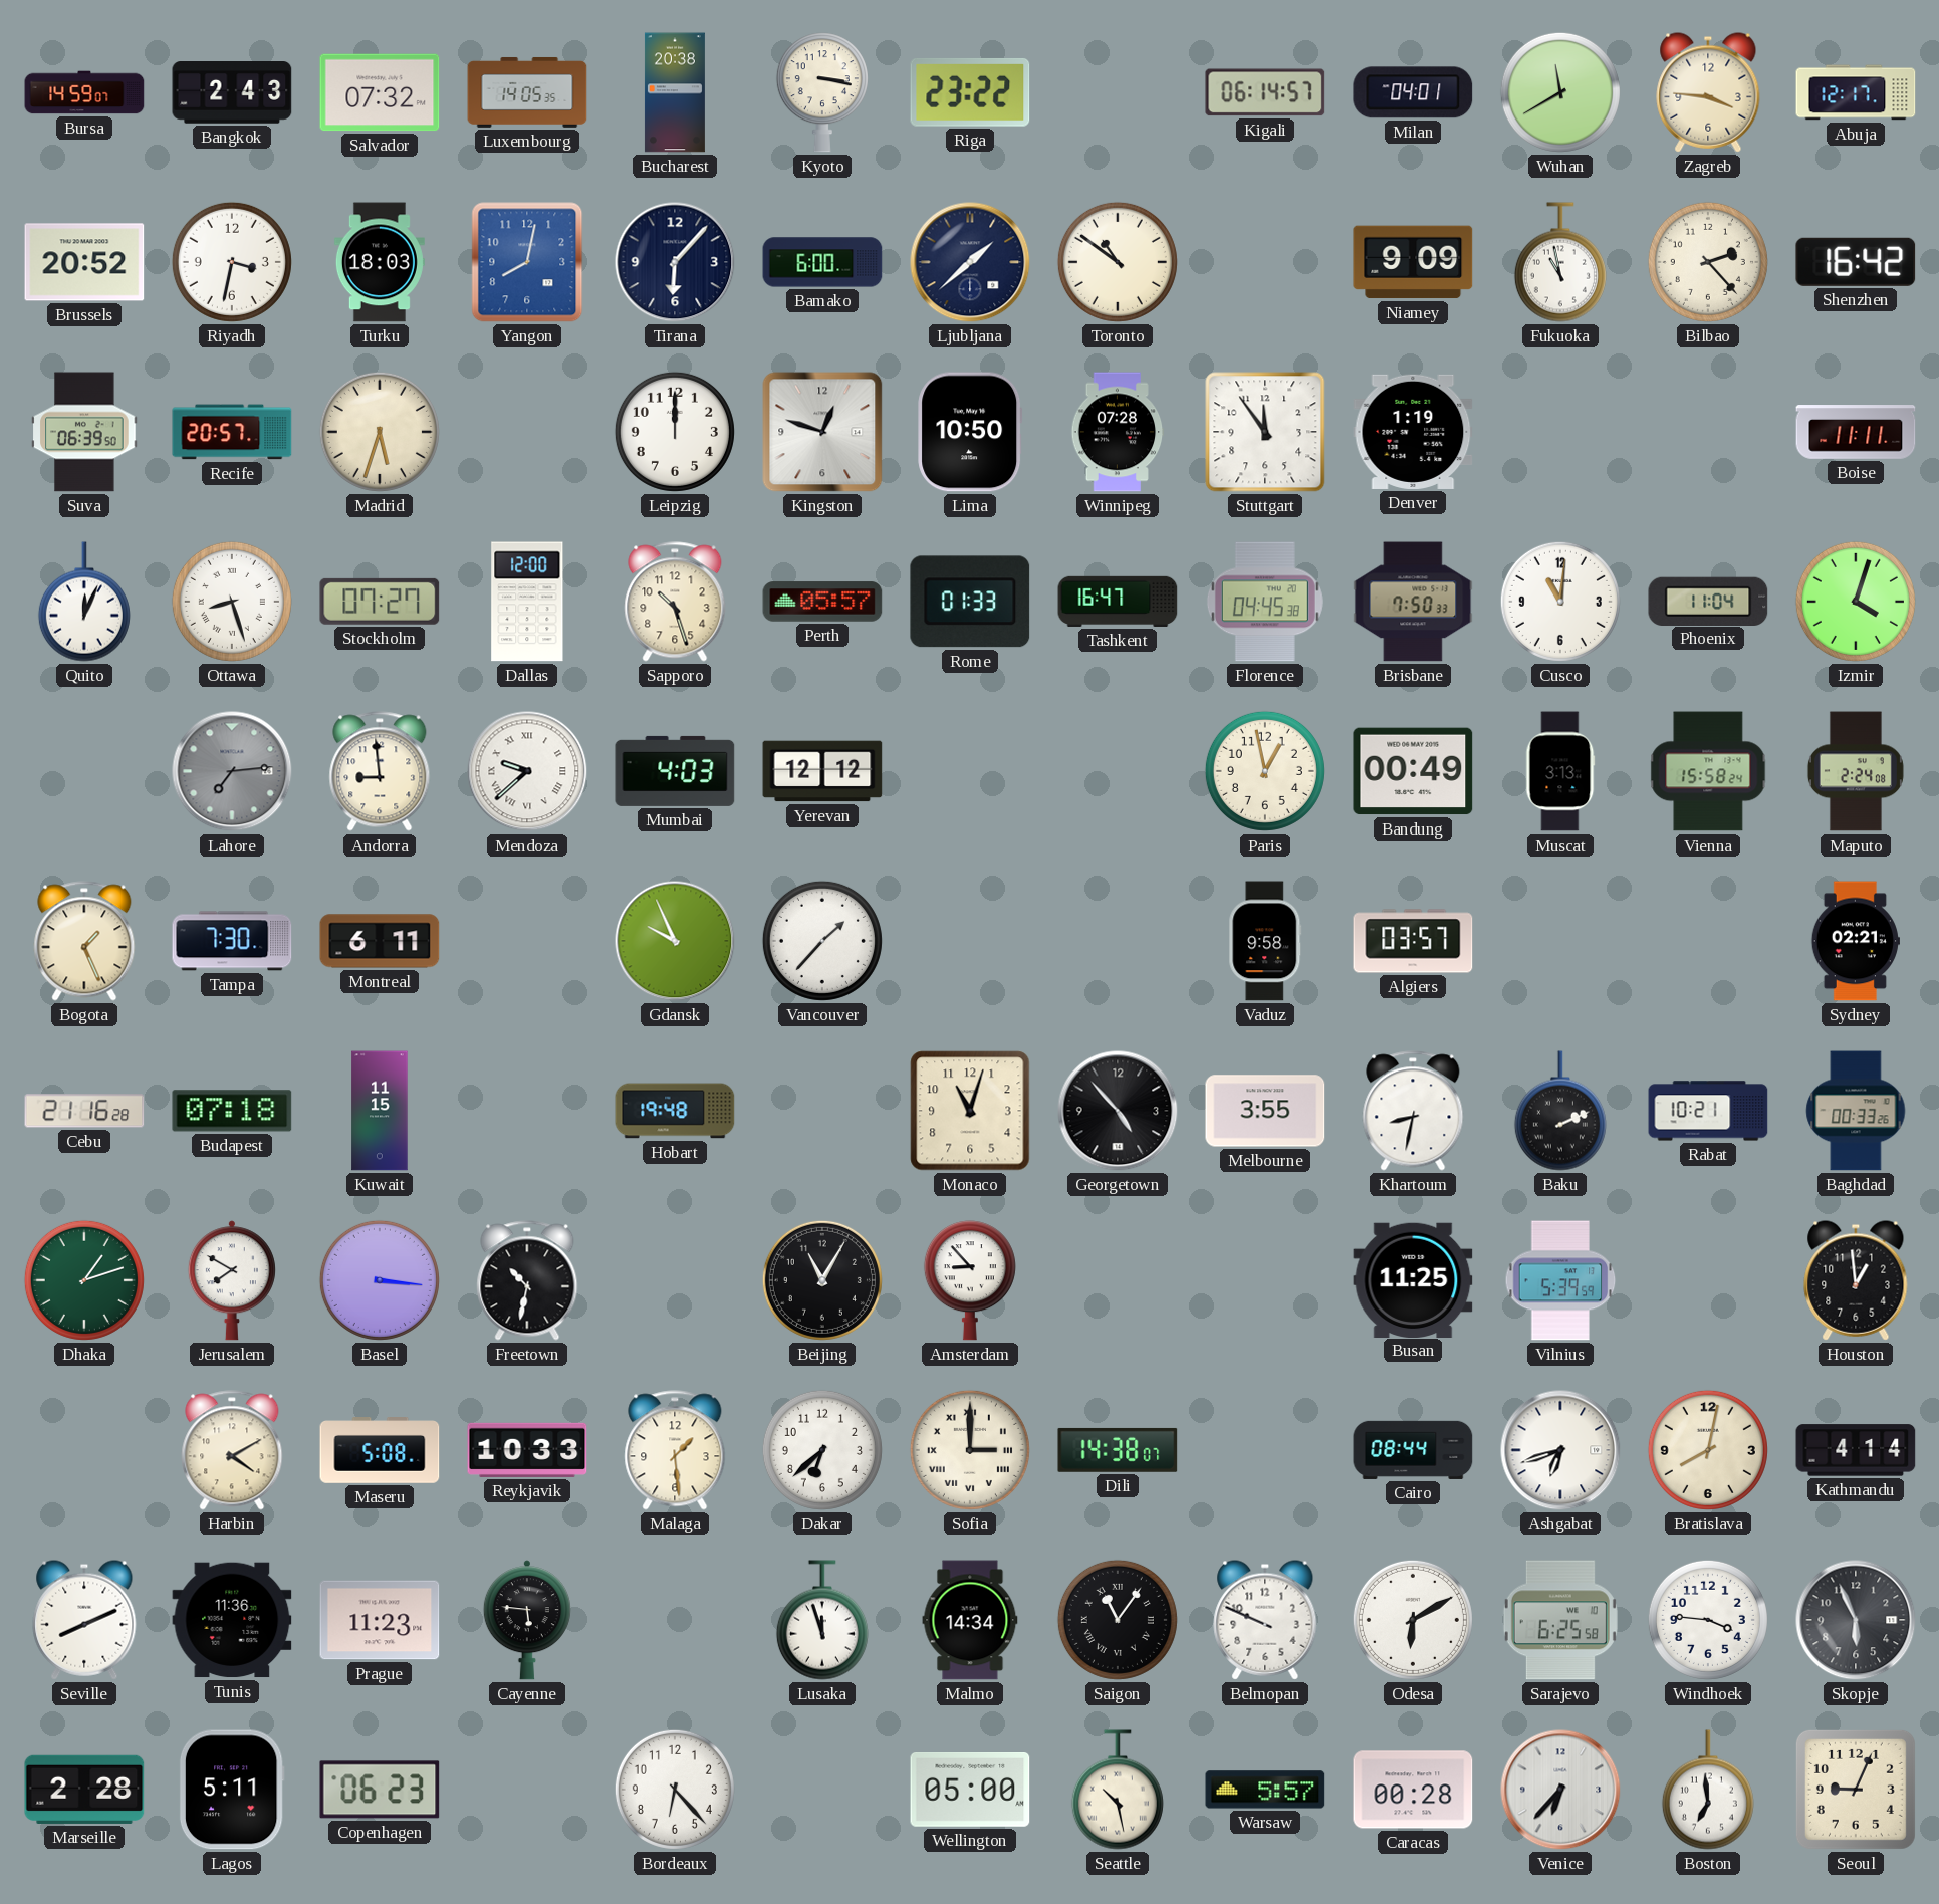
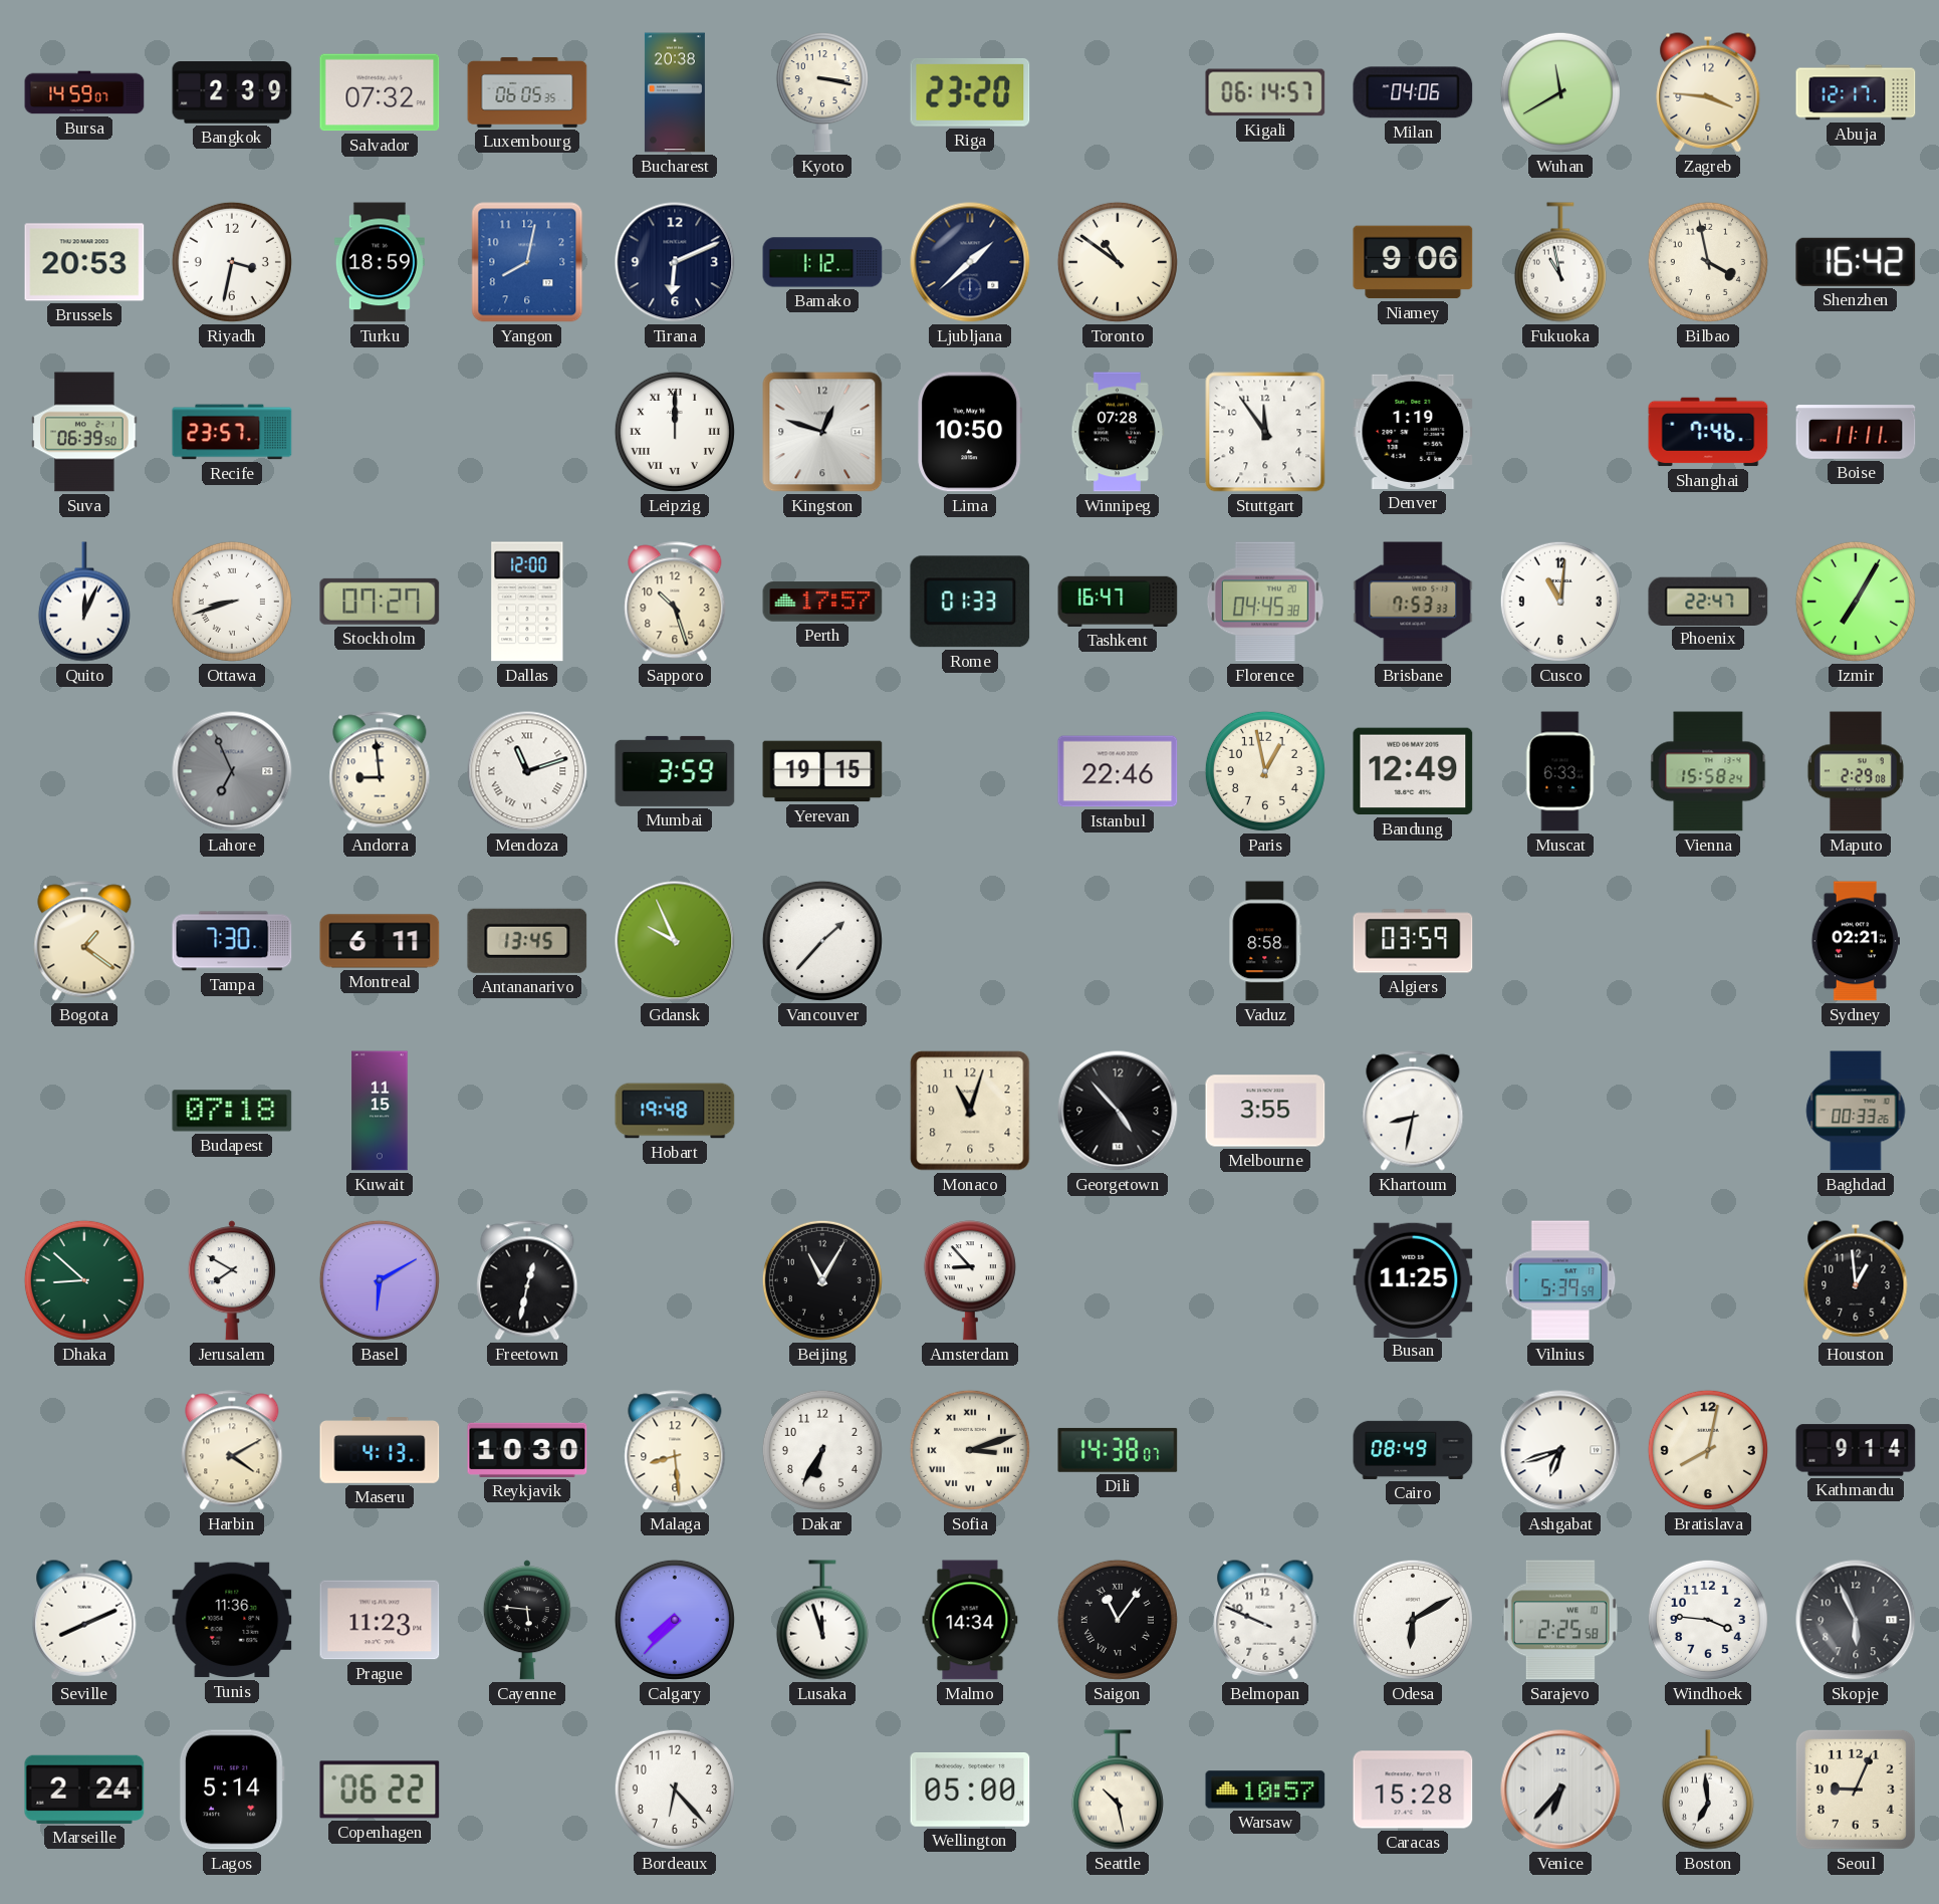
Bangkok: 2:43 -> 2:39
Luxembourg: 14:05 -> 06:05
Riga: 23:22 -> 23:20
Milan: 04:01 -> 04:06
Brussels: 20:52 -> 20:53
Turku: 18:03 -> 18:59
Tirana: 6:07 -> 6:11
Bamako: 6:00 -> 1:12
Niamey: 9:09 -> 9:06
Bilbao: 2:23 -> 3:58
Recife: 20:57 -> 23:57
Madrid: 5:33 -> none
Leipzig numerals: Arabic -> Roman
Shanghai: none -> 7:46
Ottawa: 8:27 -> 8:42
Perth: 05:57 -> 17:57
Brisbane: 7:50 -> 7:53
Phoenix: 11:04 -> 22:47
Izmir: 4:03 -> 7:05
Lahore: 7:14 -> 6:56
Mendoza: 9:38 -> 11:12
Mumbai: 4:03 -> 3:59
Yerevan: 12:12 -> 19:15
Istanbul: none -> 22:46
Bandung: 00:49 -> 12:49
Muscat: 3:13 -> 6:33
Maputo: 2:24 -> 2:29
Bogota: 1:26 -> 1:21
Antananarivo: none -> 13:45
Vaduz: 9:58 -> 8:58
Algiers: 03:57 -> 03:59
Cebu: 21:16 -> none
Baku: 2:11 -> none
Rabat: 10:21 -> none
Dhaka: 1:12 -> 8:52
Basel: 3:16 -> 6:10
Freetown: 10:32 -> 12:32
Maseru: 5:08 -> 4:13
Reykjavik: 10:33 -> 10:30
Malaga: 1:29 -> 8:29
Dakar: 6:38 -> 6:35
Sofia: 3:00 -> 3:12
Cairo: 08:44 -> 08:49
Kathmandu: 4:14 -> 9:14
Calgary: none -> 7:37
Sarajevo: 6:25 -> 2:25
Marseille: 2:28 -> 2:24
Lagos: 5:11 -> 5:14
Copenhagen: 06:23 -> 06:22
Warsaw: 5:57 -> 10:57
Caracas: 00:28 -> 15:28
